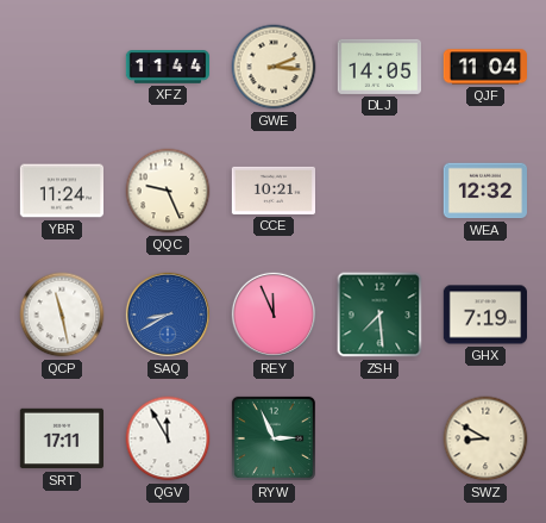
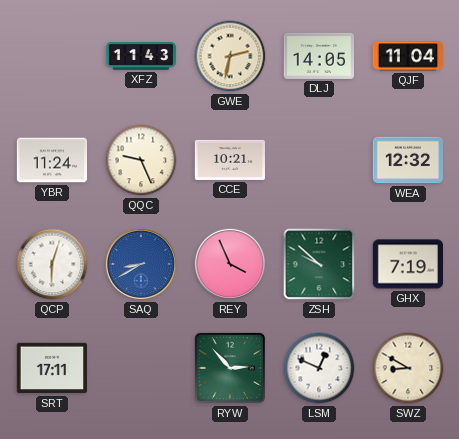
XFZ: 11:44 -> 11:43
GWE: 2:16 -> 2:32
QCP: 11:28 -> 6:03
REY: 11:56 -> 3:56
ZSH: 7:29 -> 9:52
QGV: 11:55 -> none
RYW: 2:56 -> 2:53
LSM: none -> 12:49
